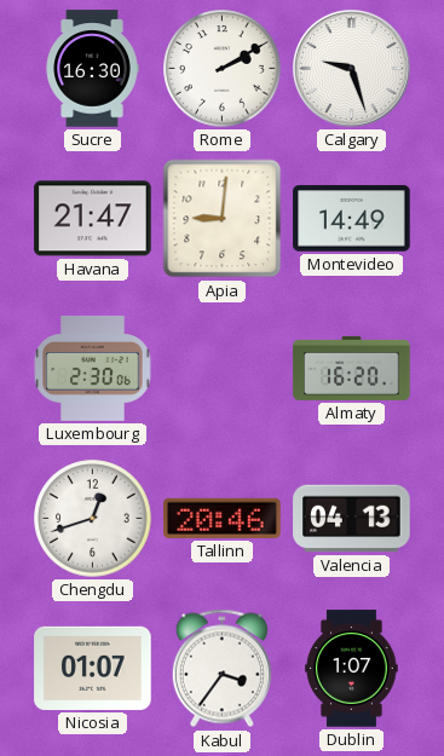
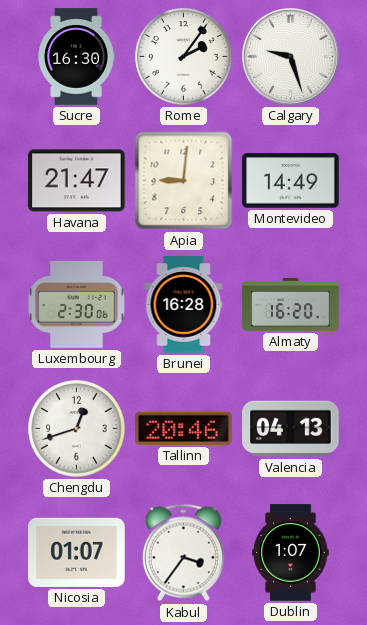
Rome: 2:10 -> 2:06
Brunei: none -> 16:28
